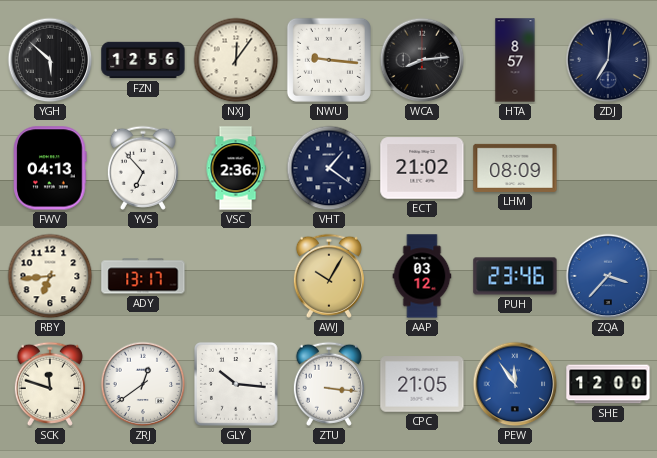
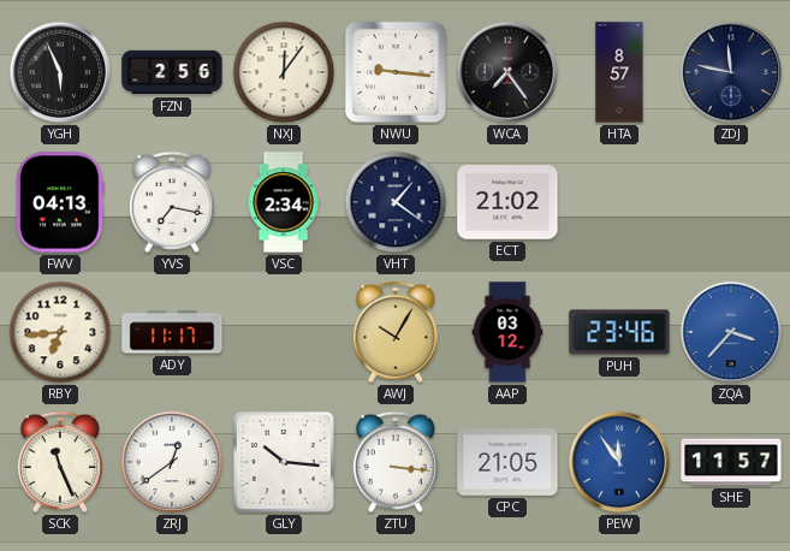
YGH: 5:52 -> 5:56
FZN: 12:56 -> 2:56
WCA: 8:14 -> 7:24
ZDJ: 7:01 -> 11:47
YVS: 6:53 -> 7:17
VSC: 2:36 -> 2:34
LHM: 08:09 -> none
ADY: 13:17 -> 11:17
SCK: 11:48 -> 11:26
SHE: 12:00 -> 11:57
